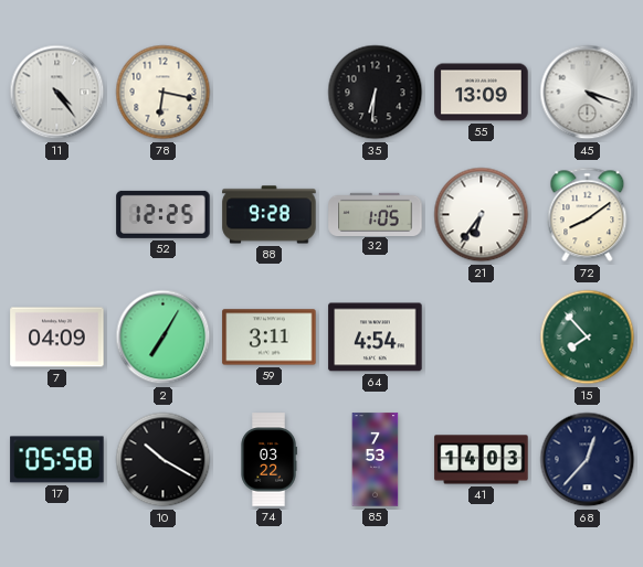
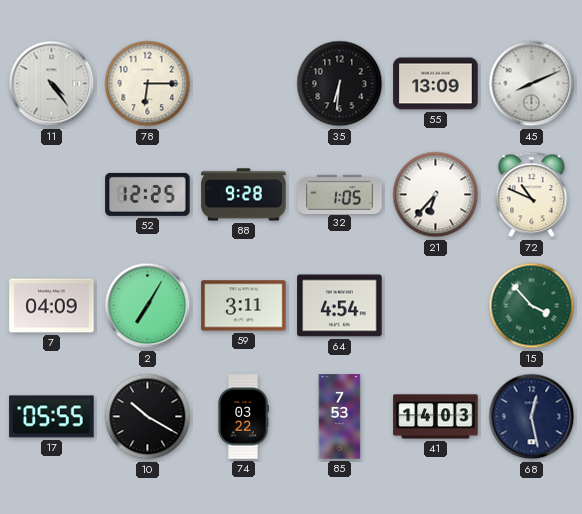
78: 6:17 -> 6:15
45: 4:18 -> 8:11
21: 6:36 -> 6:37
72: 8:09 -> 10:49
15: 7:53 -> 3:53
17: 05:58 -> 05:55
68: 12:37 -> 12:28
